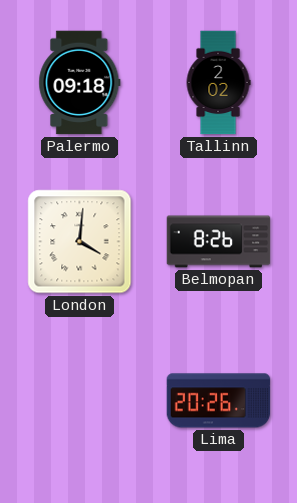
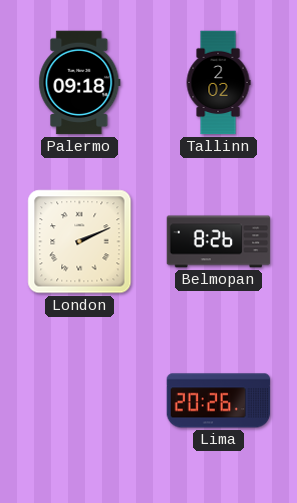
London: 4:01 -> 2:11
